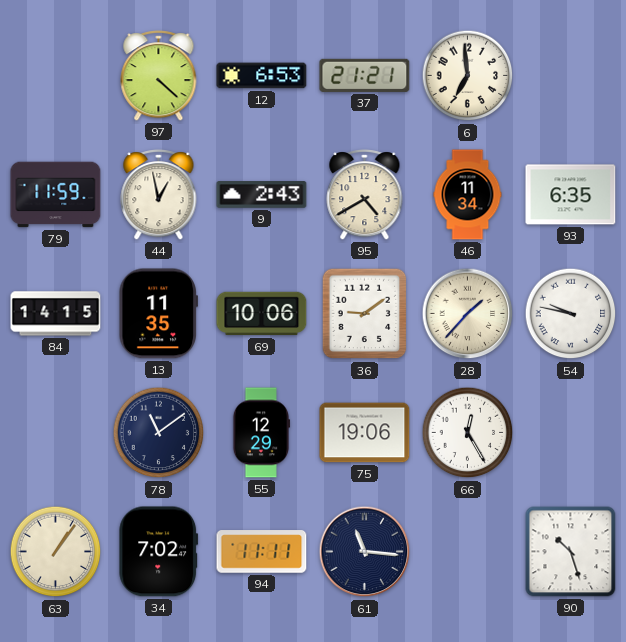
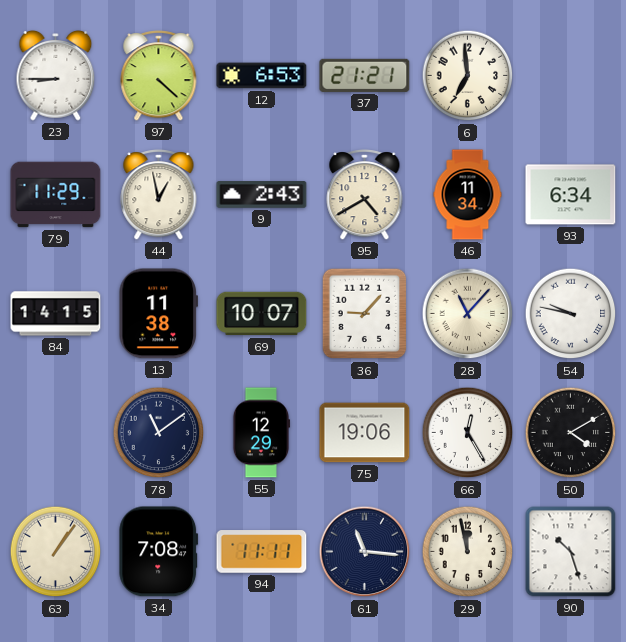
23: none -> 8:45
79: 11:59 -> 11:29
93: 6:35 -> 6:34
13: 11:35 -> 11:38
69: 10:06 -> 10:07
36: 9:09 -> 9:07
28: 1:37 -> 11:07
50: none -> 4:10
34: 7:02 -> 7:08
29: none -> 11:58
